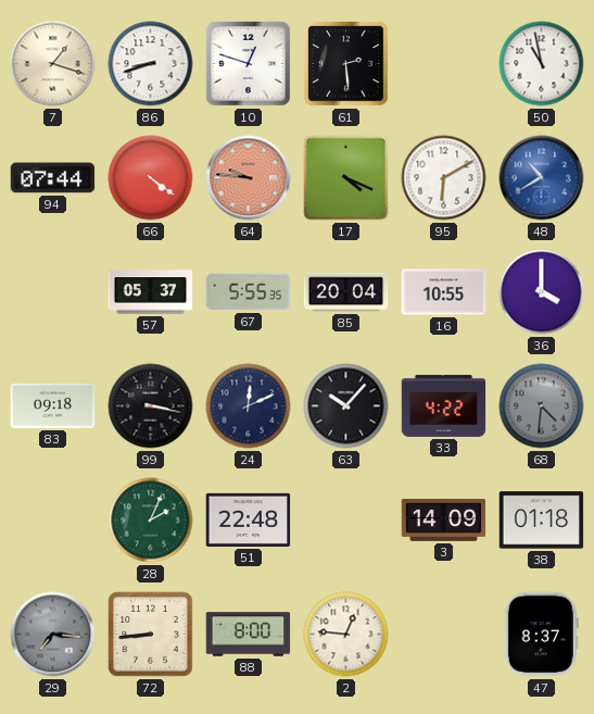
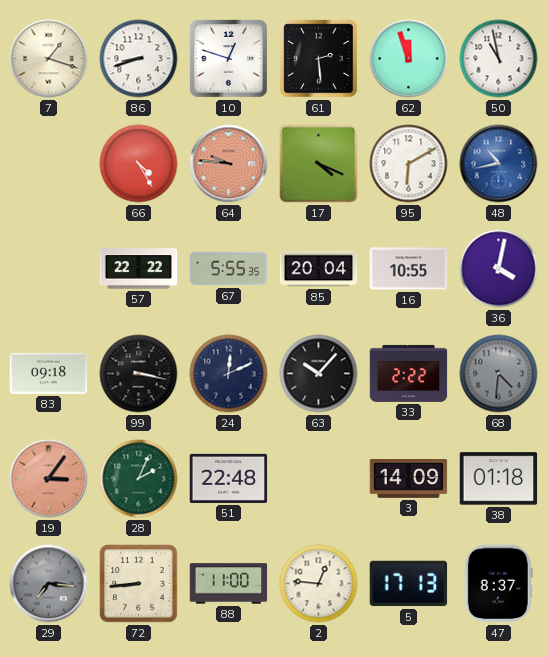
62: none -> 11:57
94: 07:44 -> none
66: 4:21 -> 4:25
48: 10:40 -> 10:43
57: 05:37 -> 22:22
36: 4:00 -> 4:02
33: 4:22 -> 2:22
19: none -> 3:06
88: 8:00 -> 11:00
5: none -> 17:13
